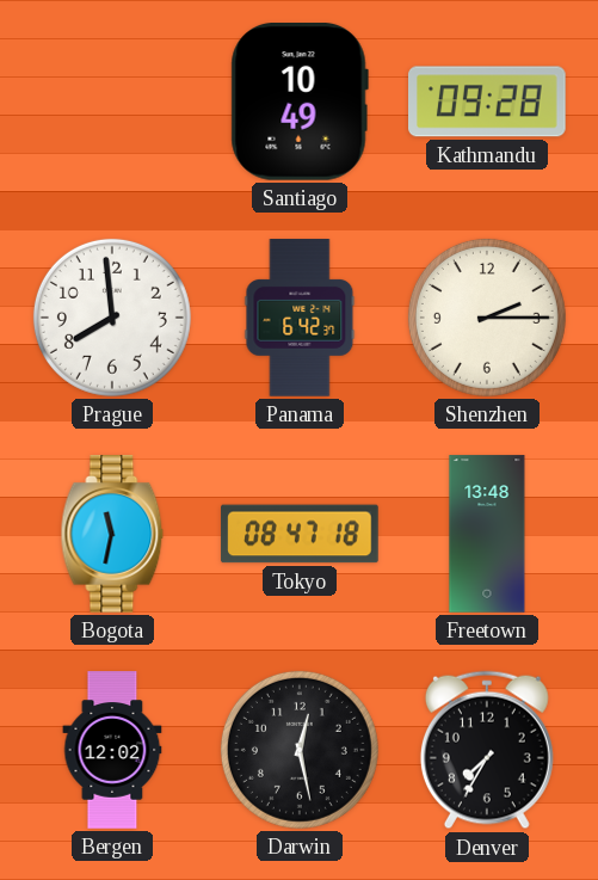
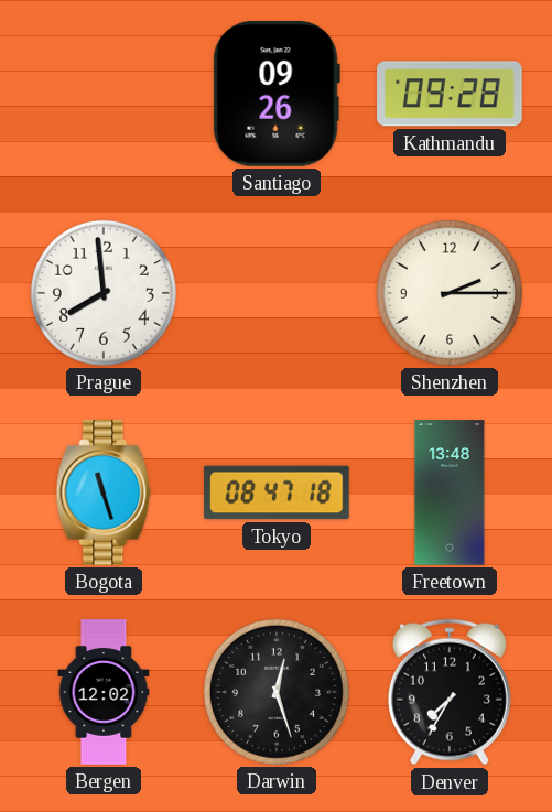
Santiago: 10:49 -> 09:26
Panama: 6:42 -> none
Bogota: 11:32 -> 11:27
Darwin: 12:28 -> 12:27
